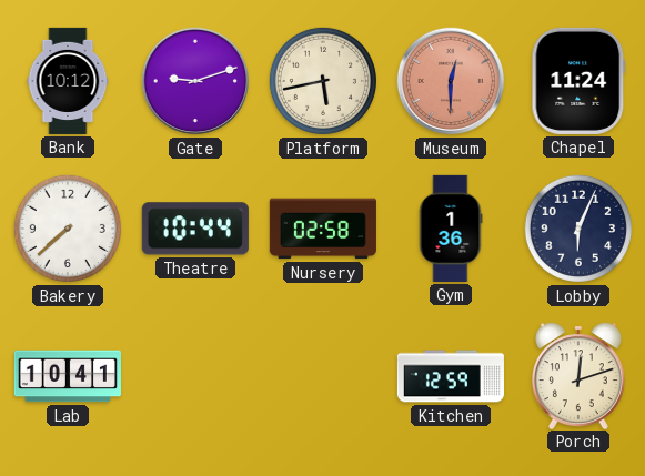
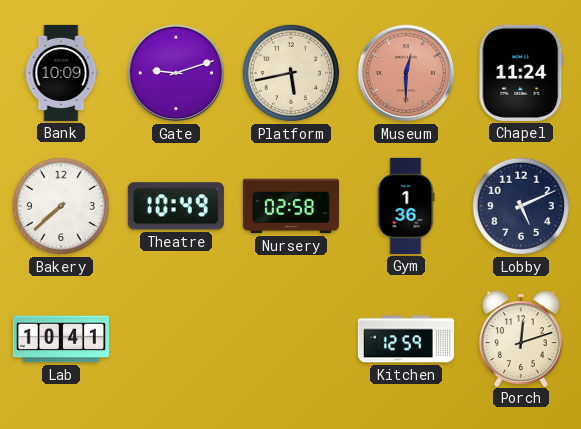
Bank: 10:12 -> 10:09
Theatre: 10:44 -> 10:49
Lobby: 6:04 -> 5:11
